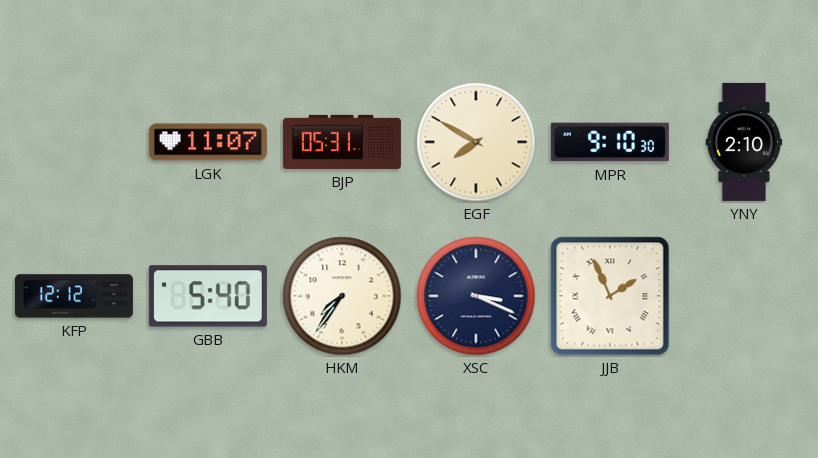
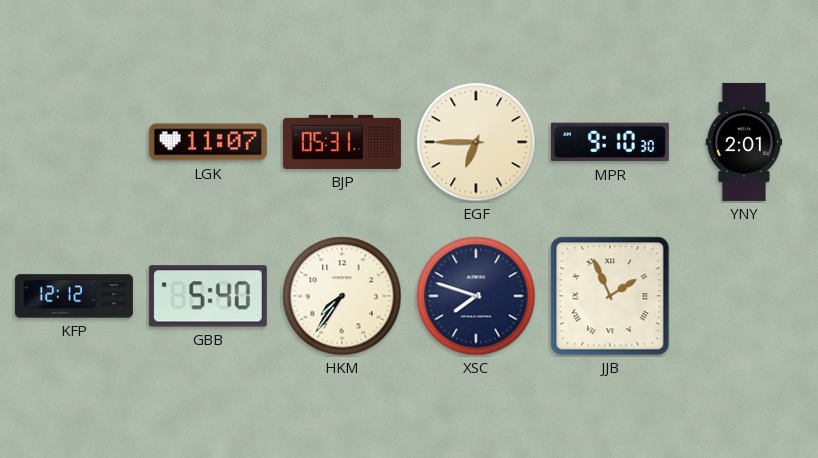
EGF: 7:50 -> 6:45
YNY: 2:10 -> 2:01
XSC: 3:19 -> 7:48
